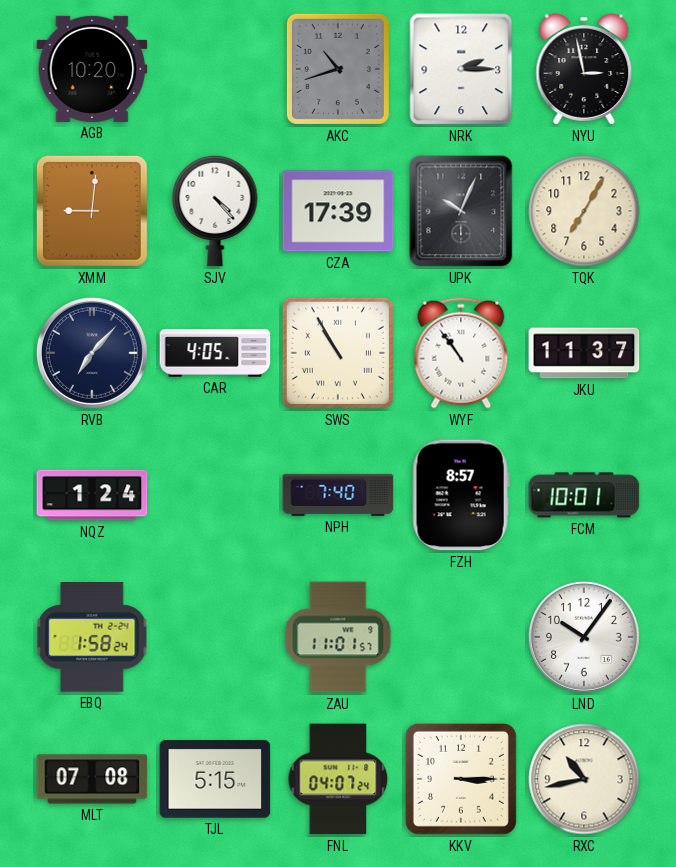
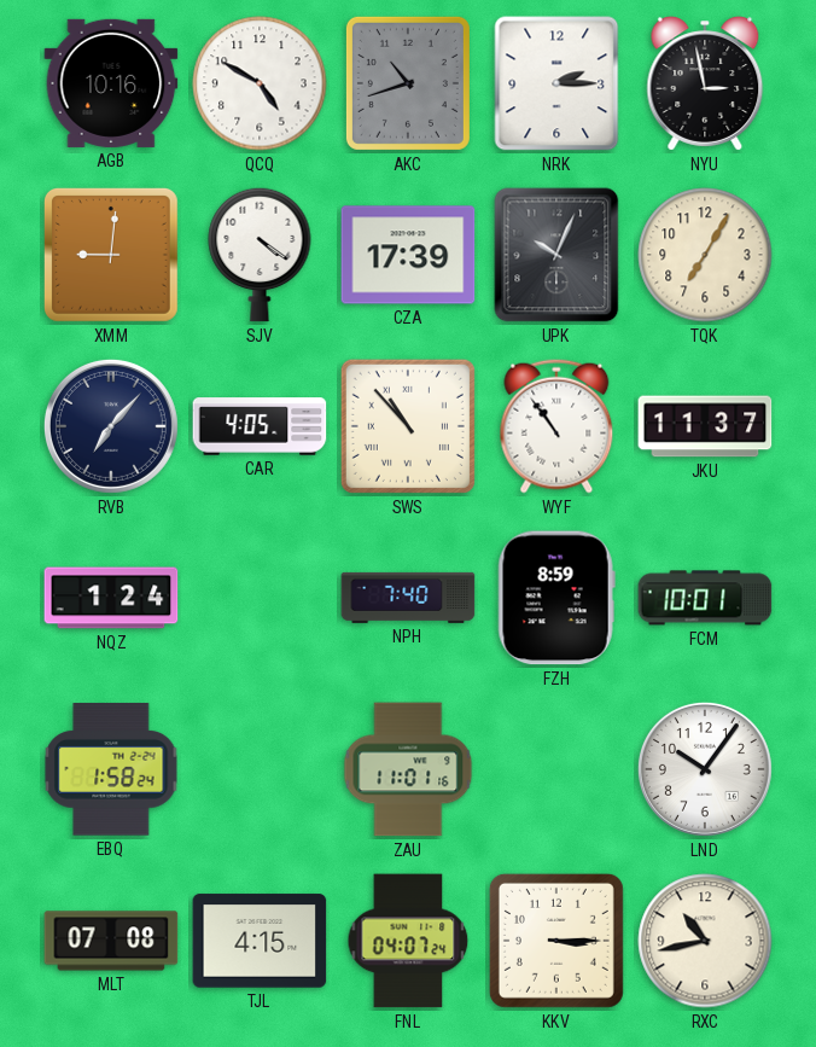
AGB: 10:20 -> 10:16
QCQ: none -> 4:50
SJV: 4:23 -> 4:21
SWS: 10:55 -> 10:53
FZH: 8:57 -> 8:59
ZAU: 11:01:57 -> 11:01:16
TJL: 5:15 -> 4:15
